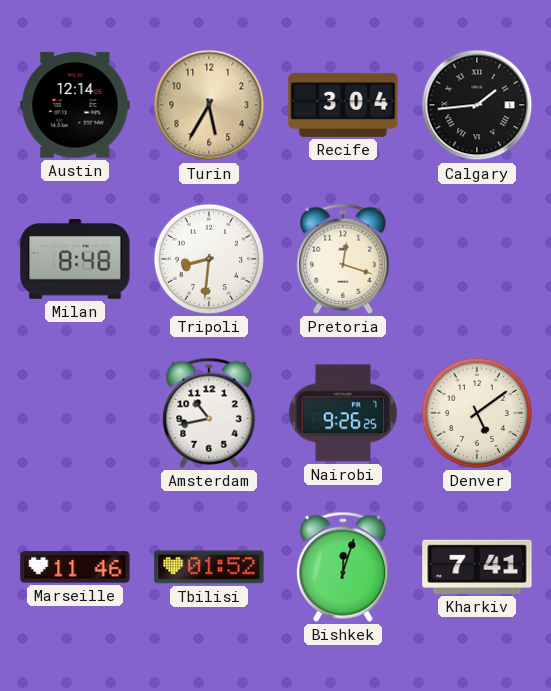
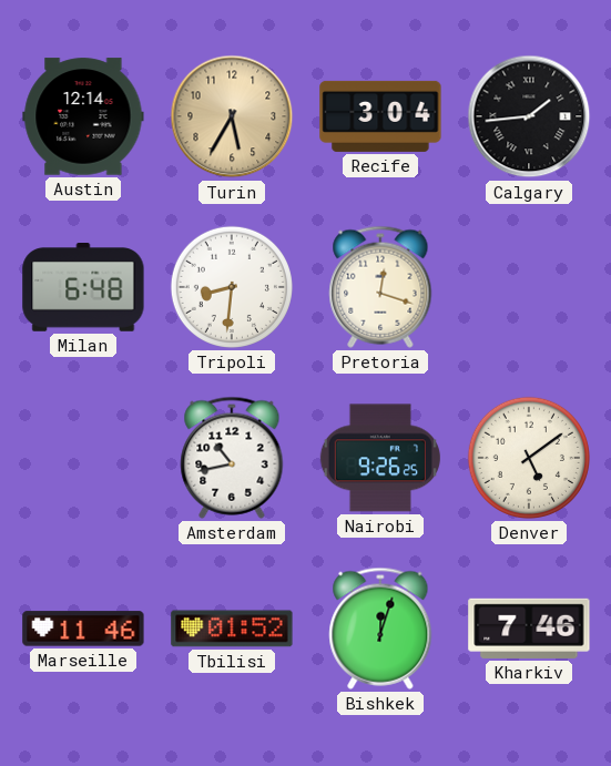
Milan: 8:48 -> 6:48
Kharkiv: 7:41 -> 7:46
